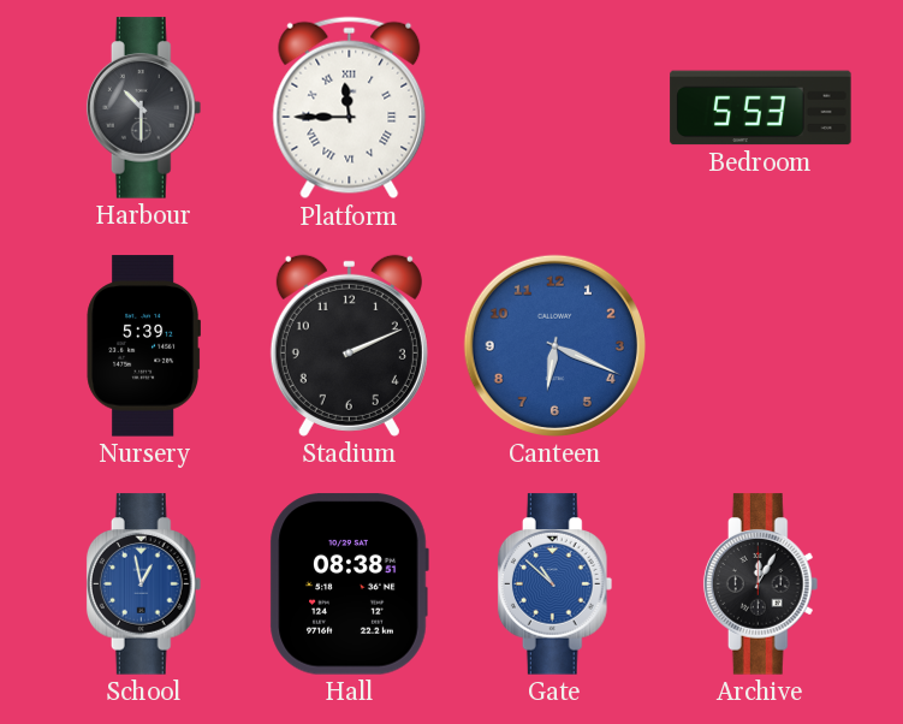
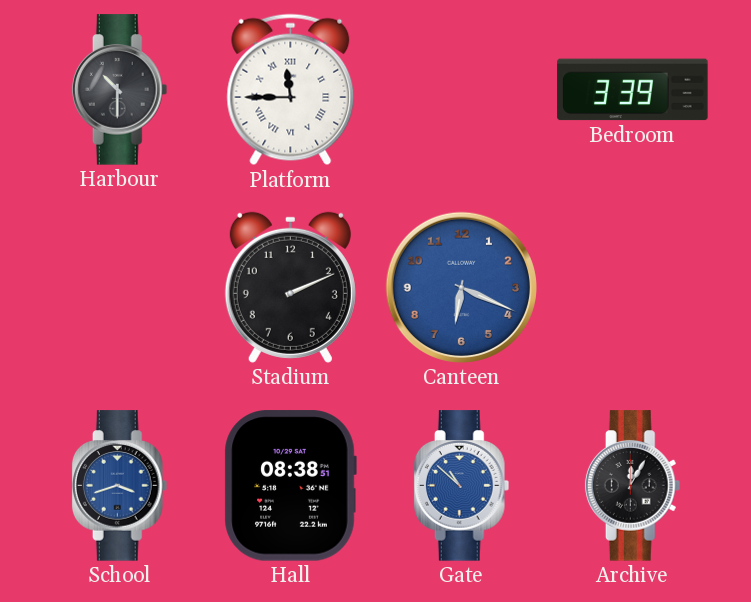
Bedroom: 5:53 -> 3:39
Nursery: 5:39 -> none
School: 12:58 -> 3:42
